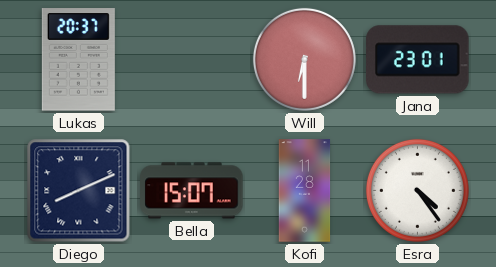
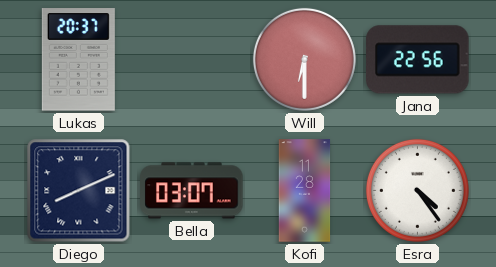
Jana: 23:01 -> 22:56
Bella: 15:07 -> 03:07
